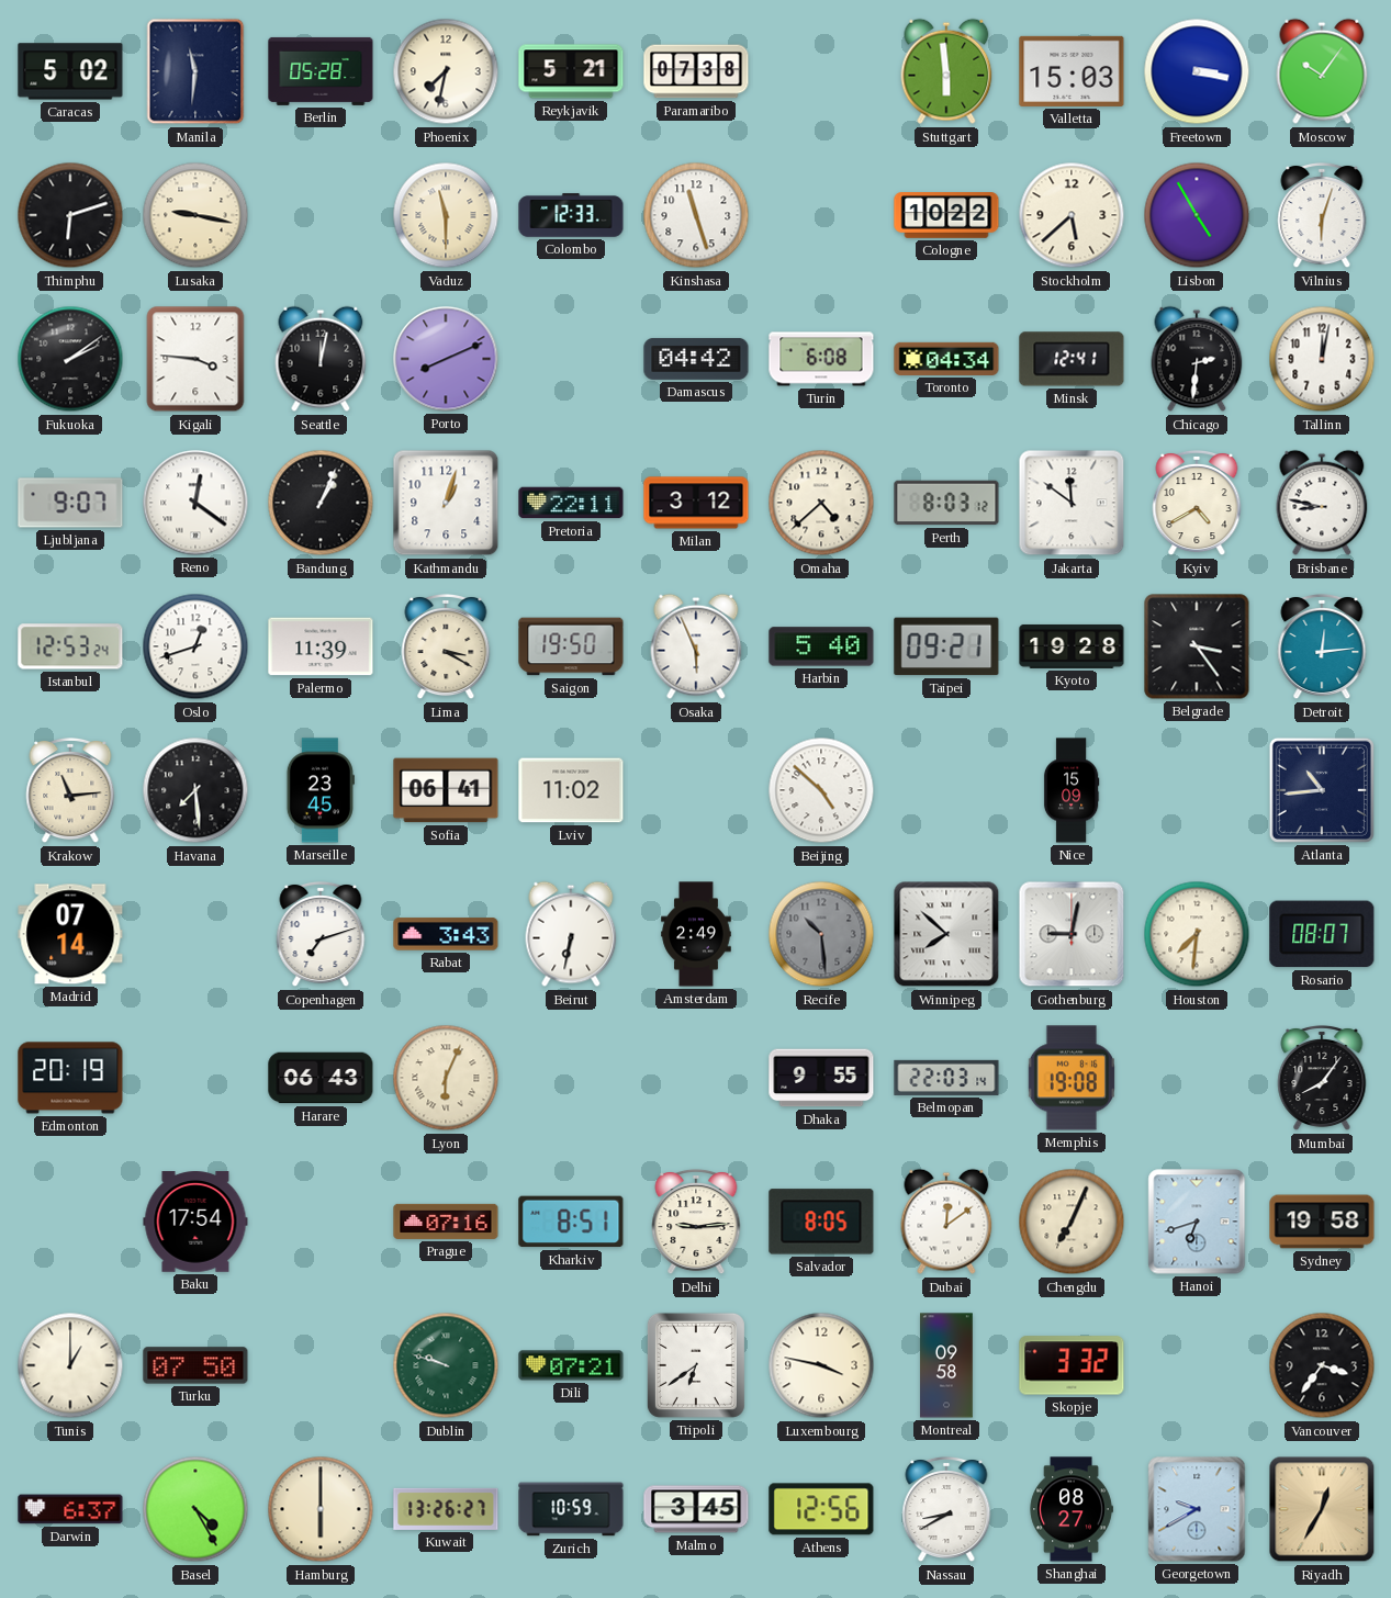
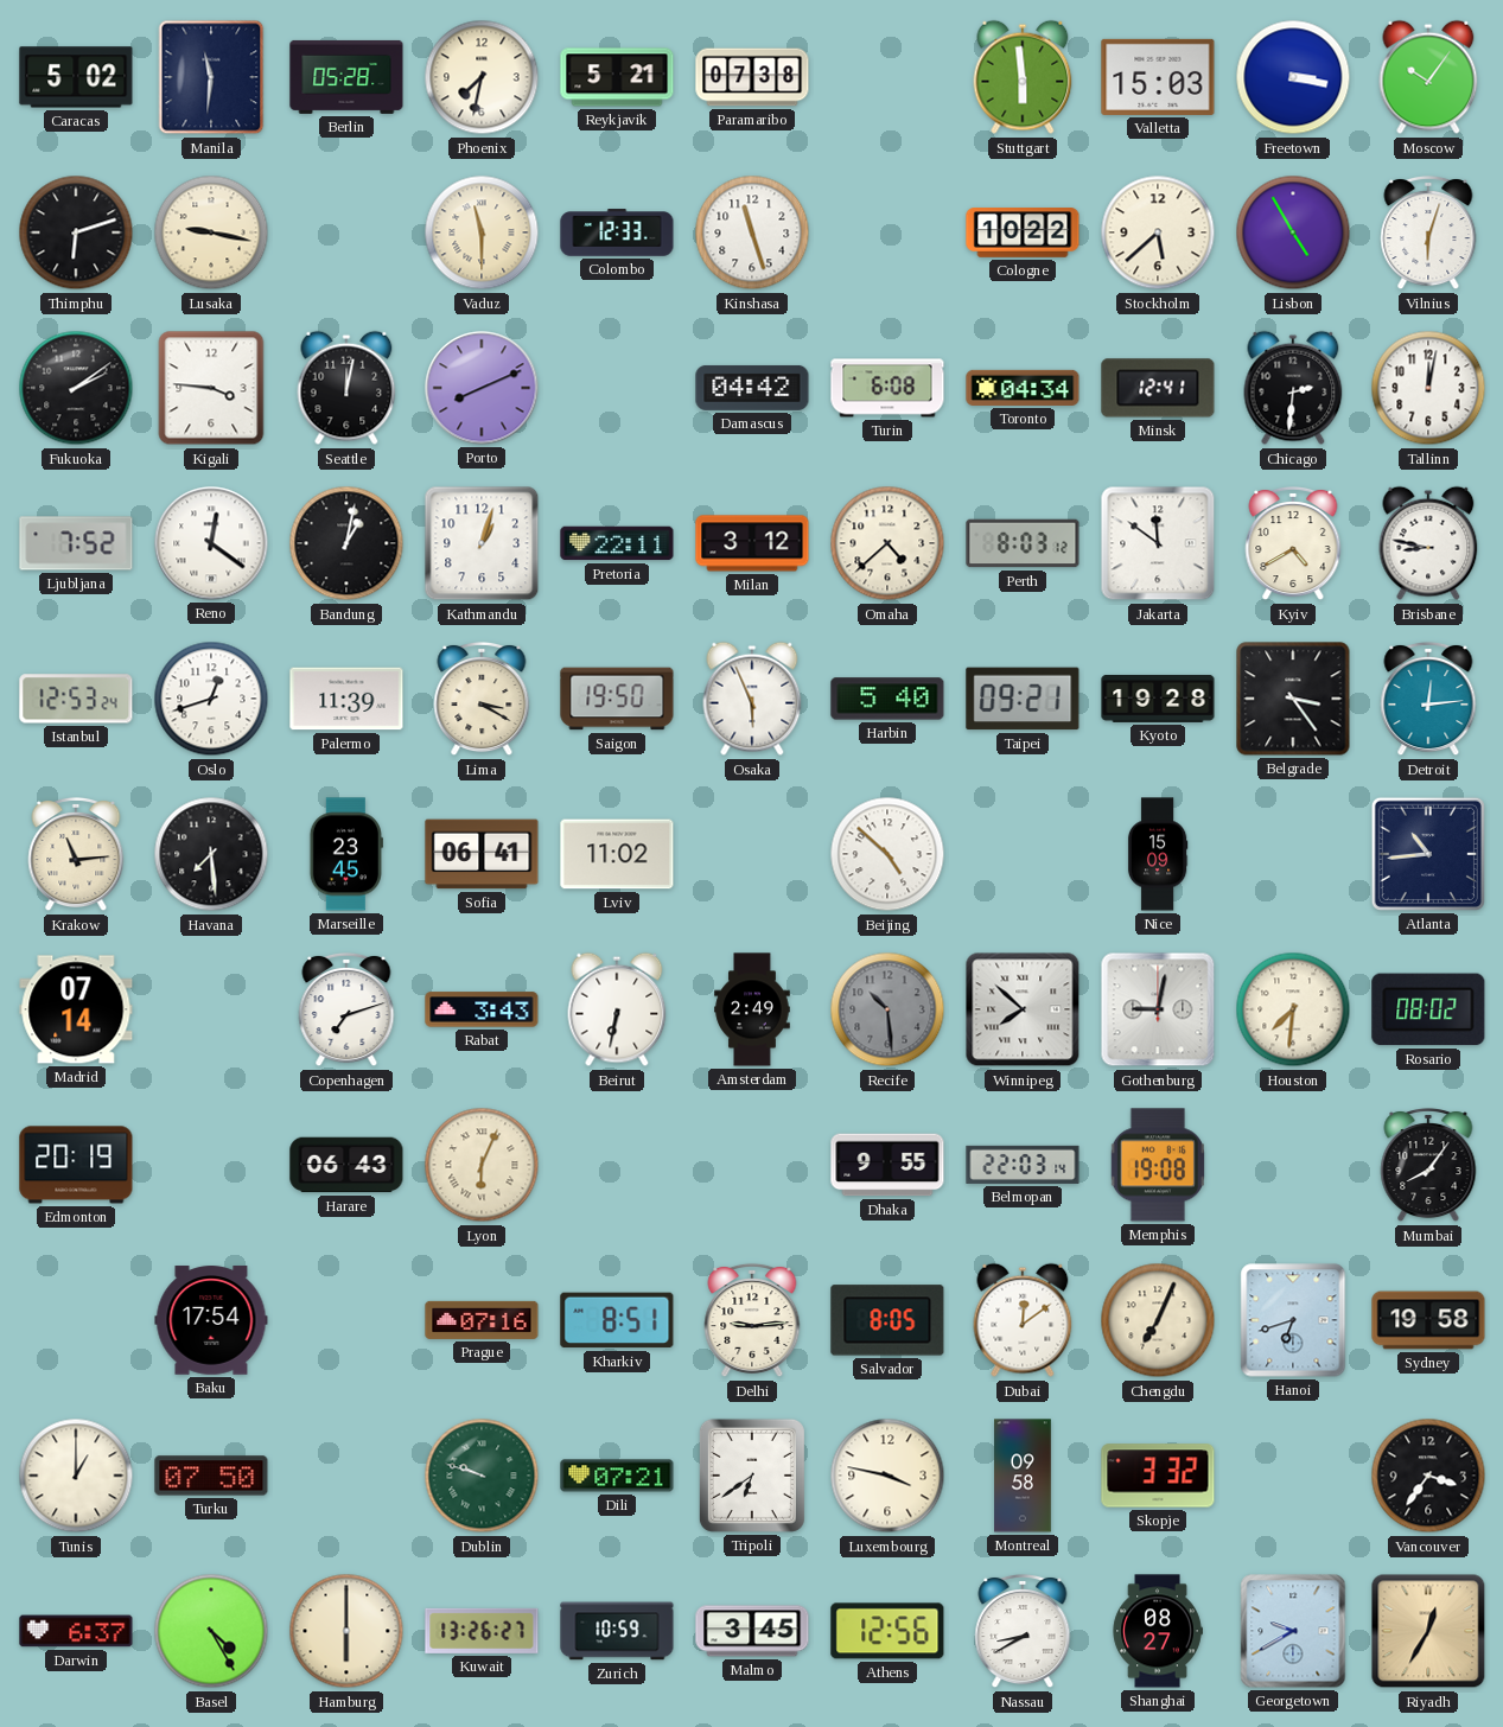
Ljubljana: 9:07 -> 7:52
Bandung: 1:04 -> 1:02
Rosario: 08:07 -> 08:02
